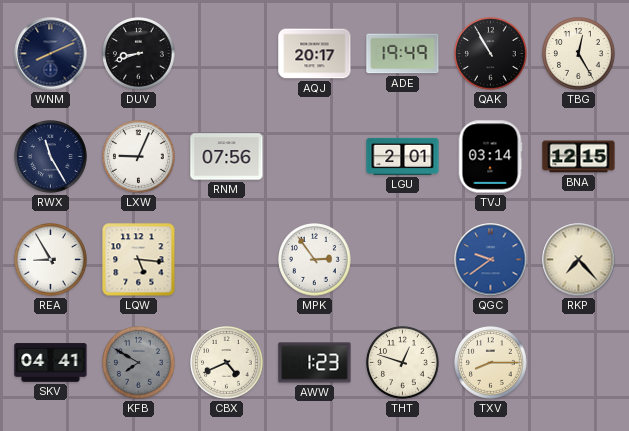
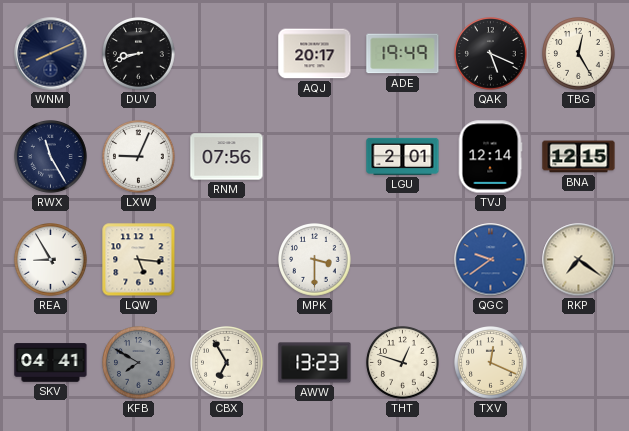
QAK: 10:55 -> 5:19
TVJ: 03:14 -> 12:14
MPK: 2:54 -> 3:30
RKP: 7:23 -> 7:21
CBX: 4:41 -> 6:55
AWW: 1:23 -> 13:23
TXV: 8:15 -> 12:19
